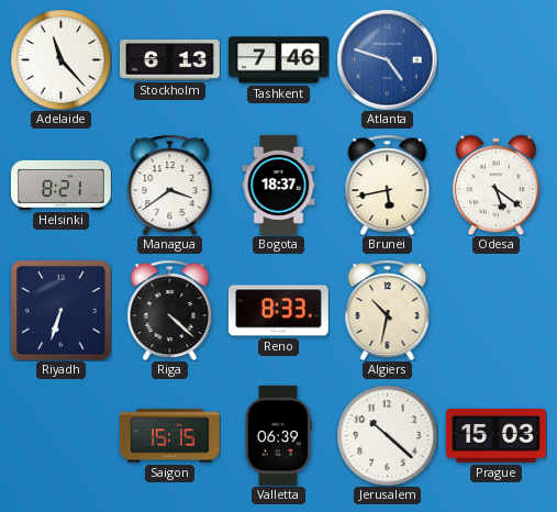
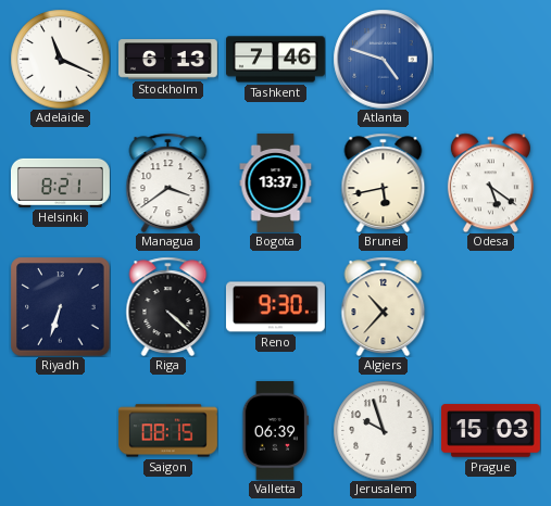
Adelaide: 11:23 -> 11:19
Bogota: 18:37 -> 13:37
Reno: 8:33 -> 9:30
Algiers: 10:32 -> 10:37
Saigon: 15:15 -> 08:15
Jerusalem: 10:22 -> 9:57
